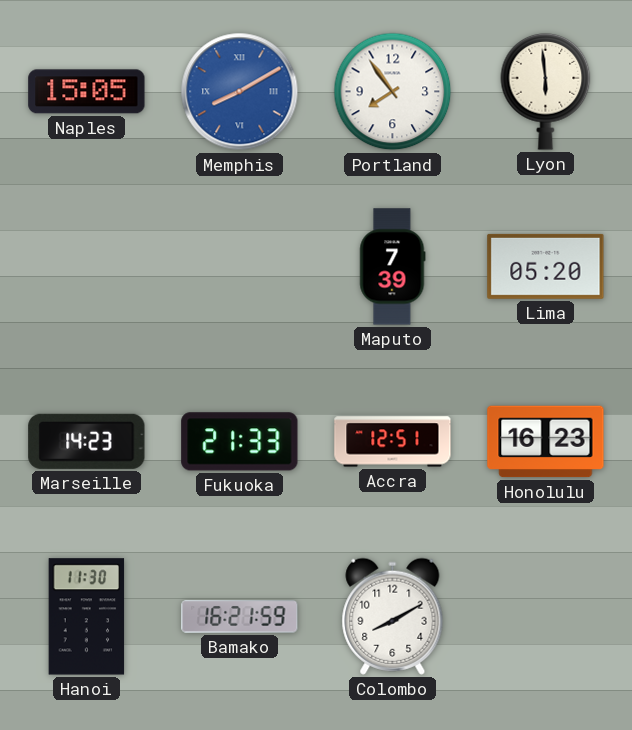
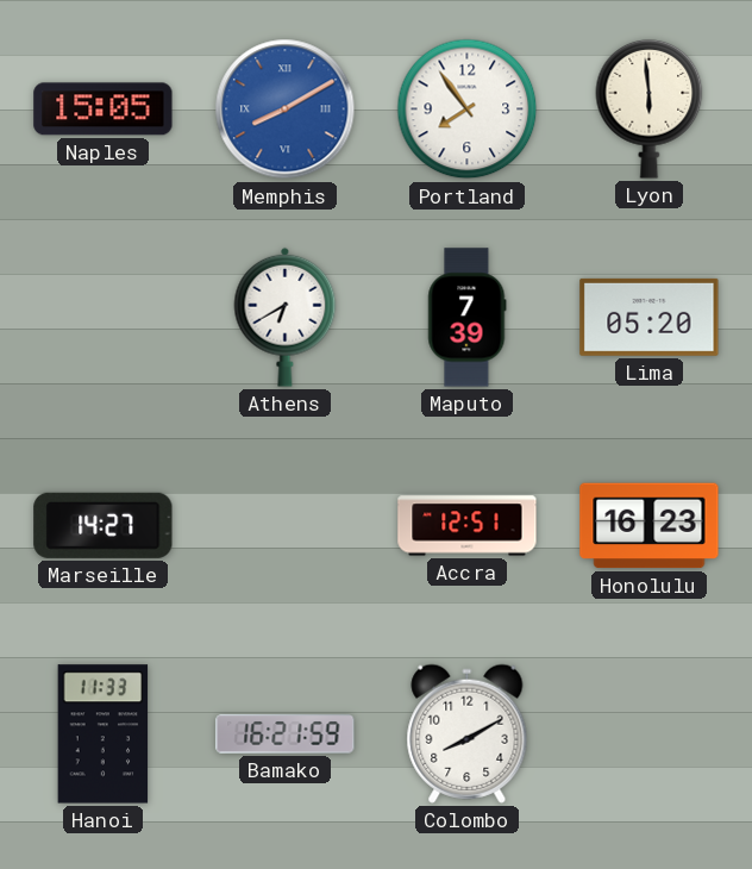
Athens: none -> 6:40
Marseille: 14:23 -> 14:27
Fukuoka: 21:33 -> none
Hanoi: 11:30 -> 11:33
